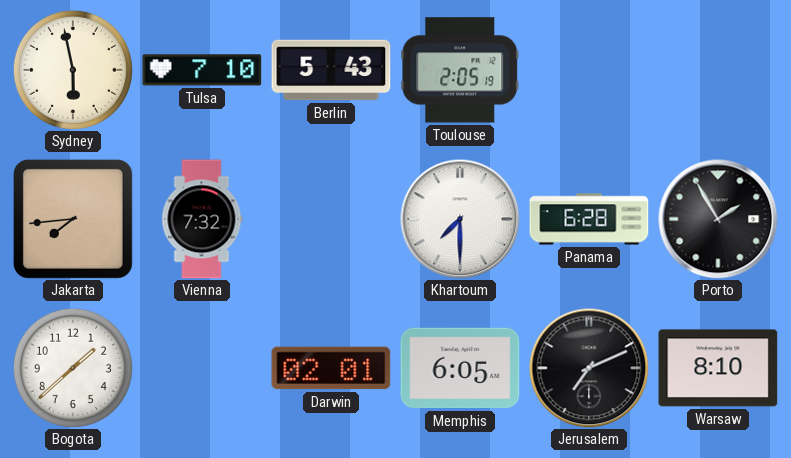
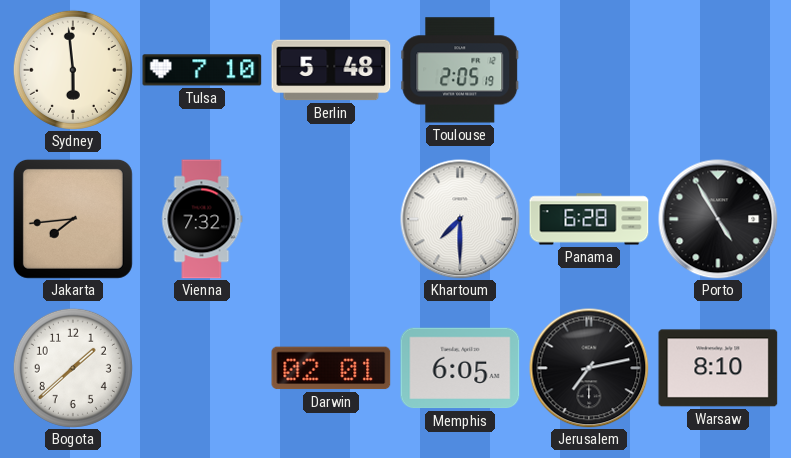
Sydney: 5:58 -> 5:59
Berlin: 5:43 -> 5:48
Porto: 1:55 -> 4:55
Jerusalem: 7:11 -> 7:13
